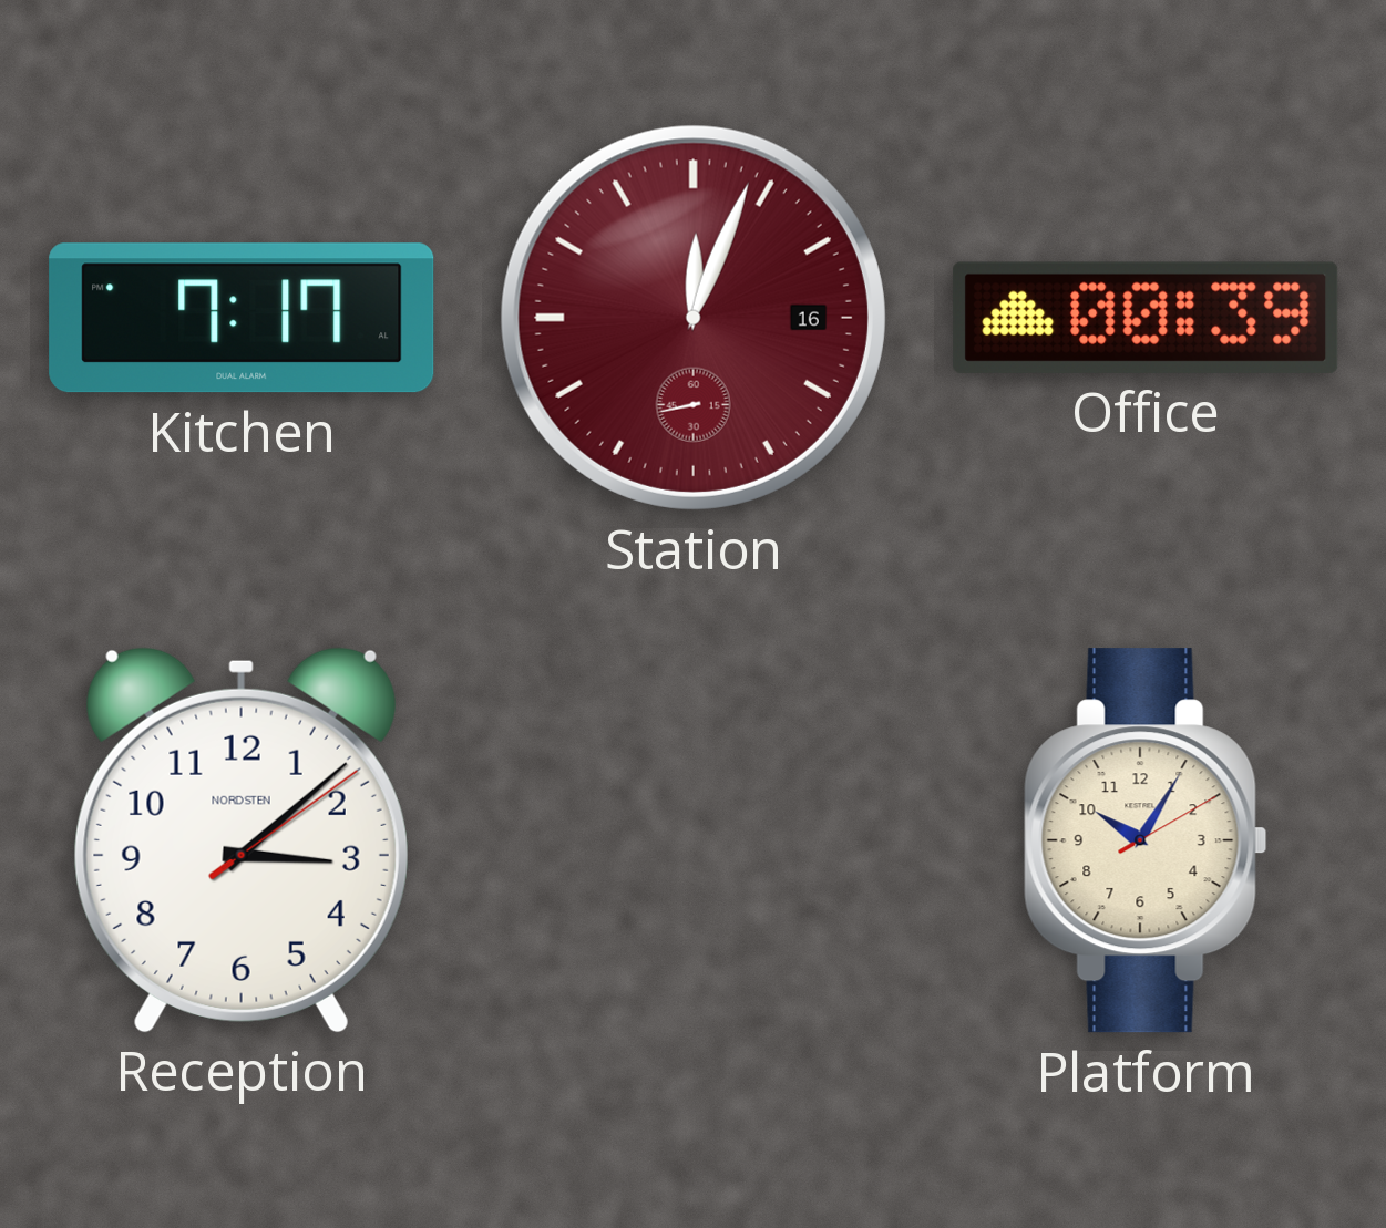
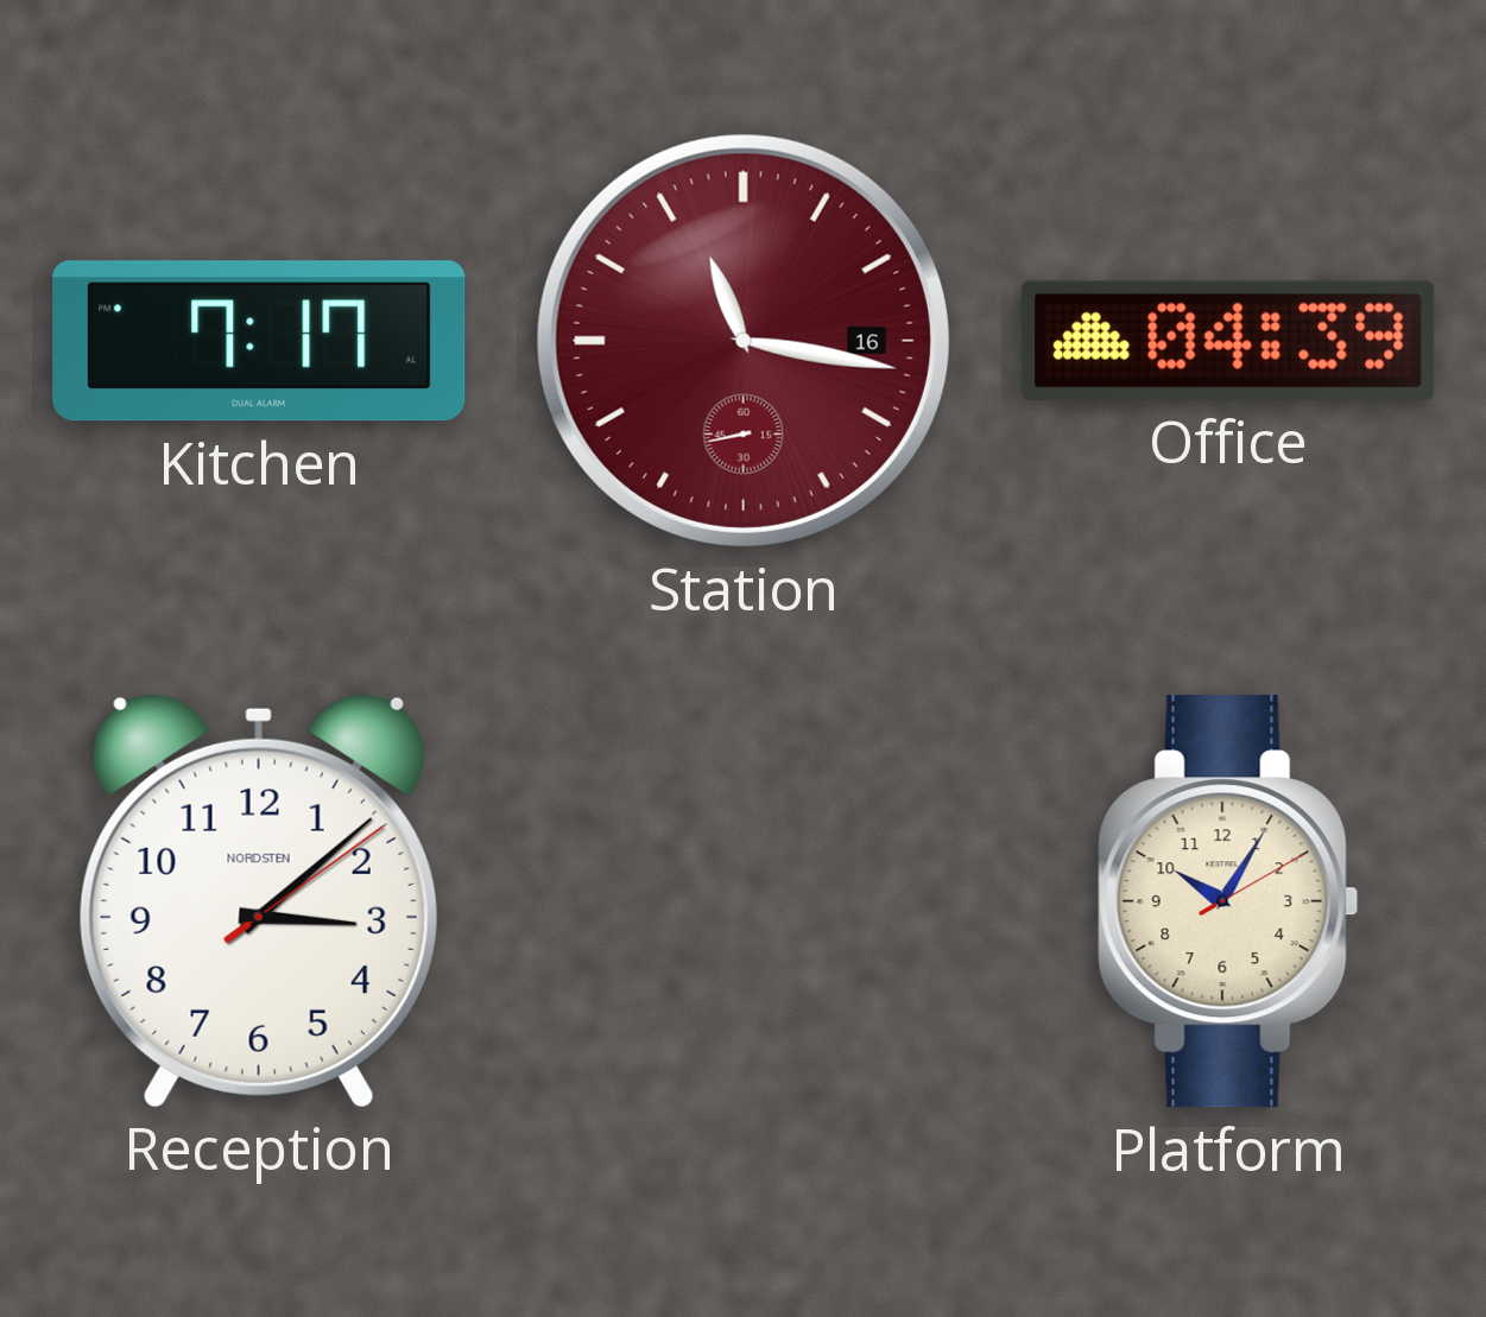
Station: 12:03 -> 11:16
Office: 00:39 -> 04:39
